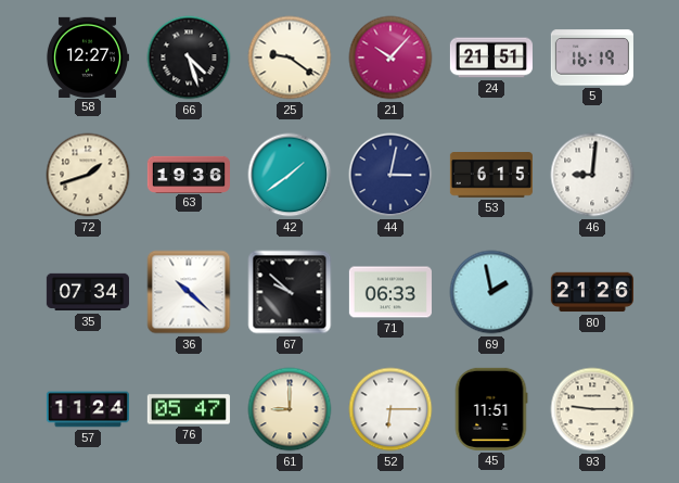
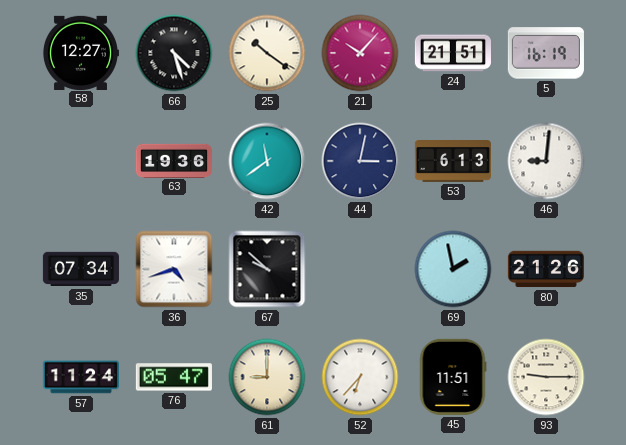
25: 9:21 -> 10:21
72: 1:42 -> none
42: 1:39 -> 11:39
53: 6:15 -> 6:13
36: 10:22 -> 4:42
71: 06:33 -> none
52: 6:15 -> 6:37
